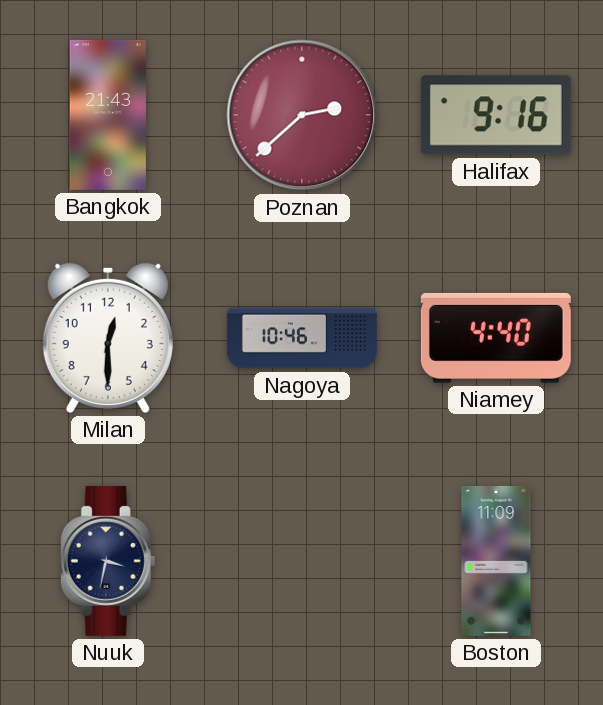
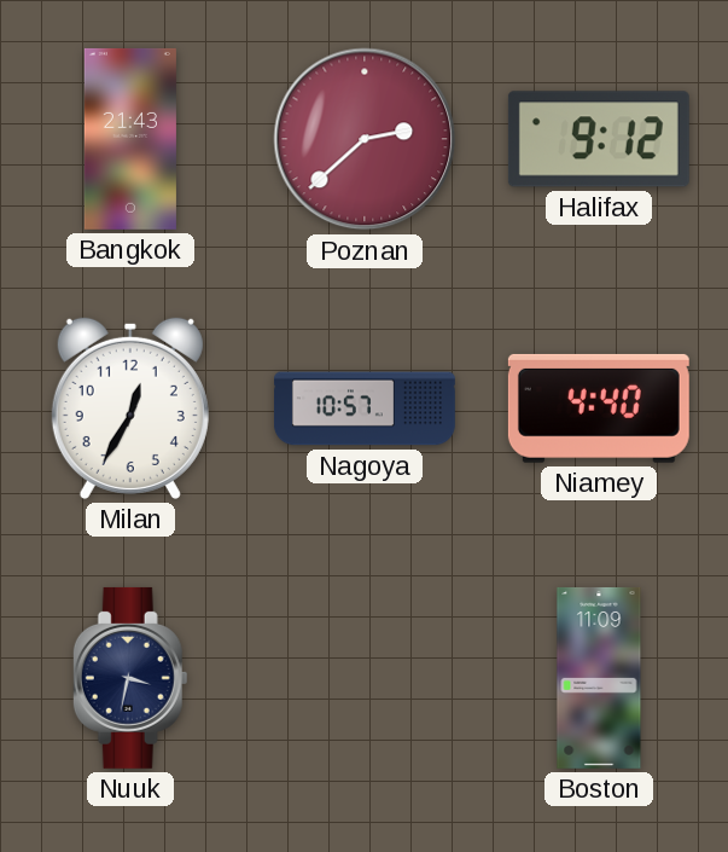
Halifax: 9:16 -> 9:12
Milan: 12:30 -> 12:35
Nagoya: 10:46 -> 10:57
